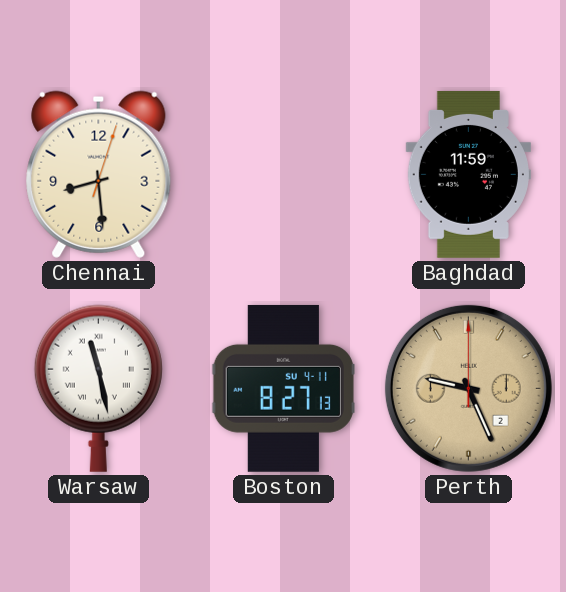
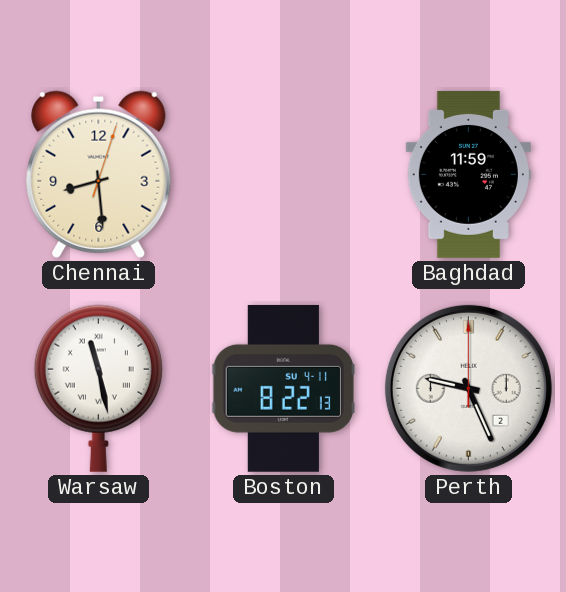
Boston: 8:27 -> 8:22
Perth dial: champagne -> white
